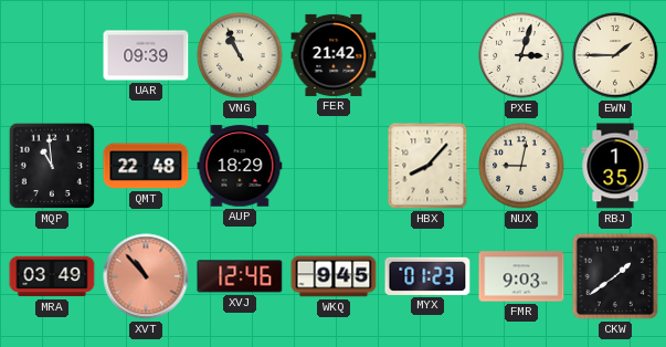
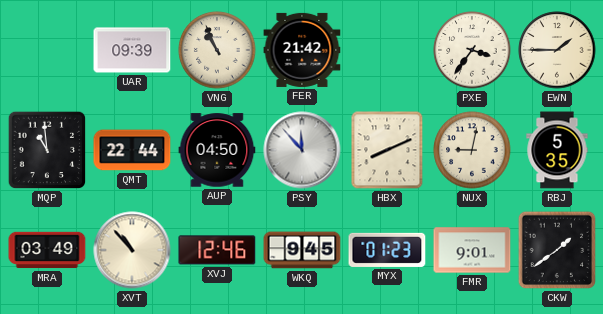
PXE: 3:03 -> 3:36
QMT: 22:48 -> 22:44
AUP: 18:29 -> 04:50
PSY: none -> 11:53
HBX: 8:07 -> 8:11
RBJ: 1:35 -> 5:35
XVT dial: salmon -> cream
FMR: 9:03 -> 9:01
